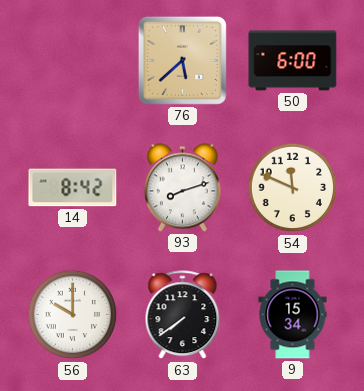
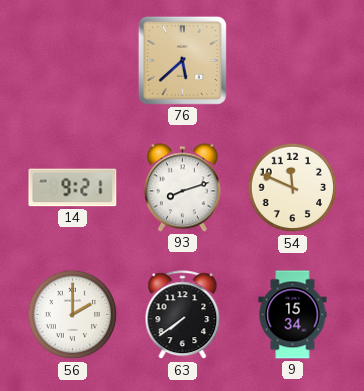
50: 6:00 -> none
14: 8:42 -> 9:21
56: 10:00 -> 2:00
